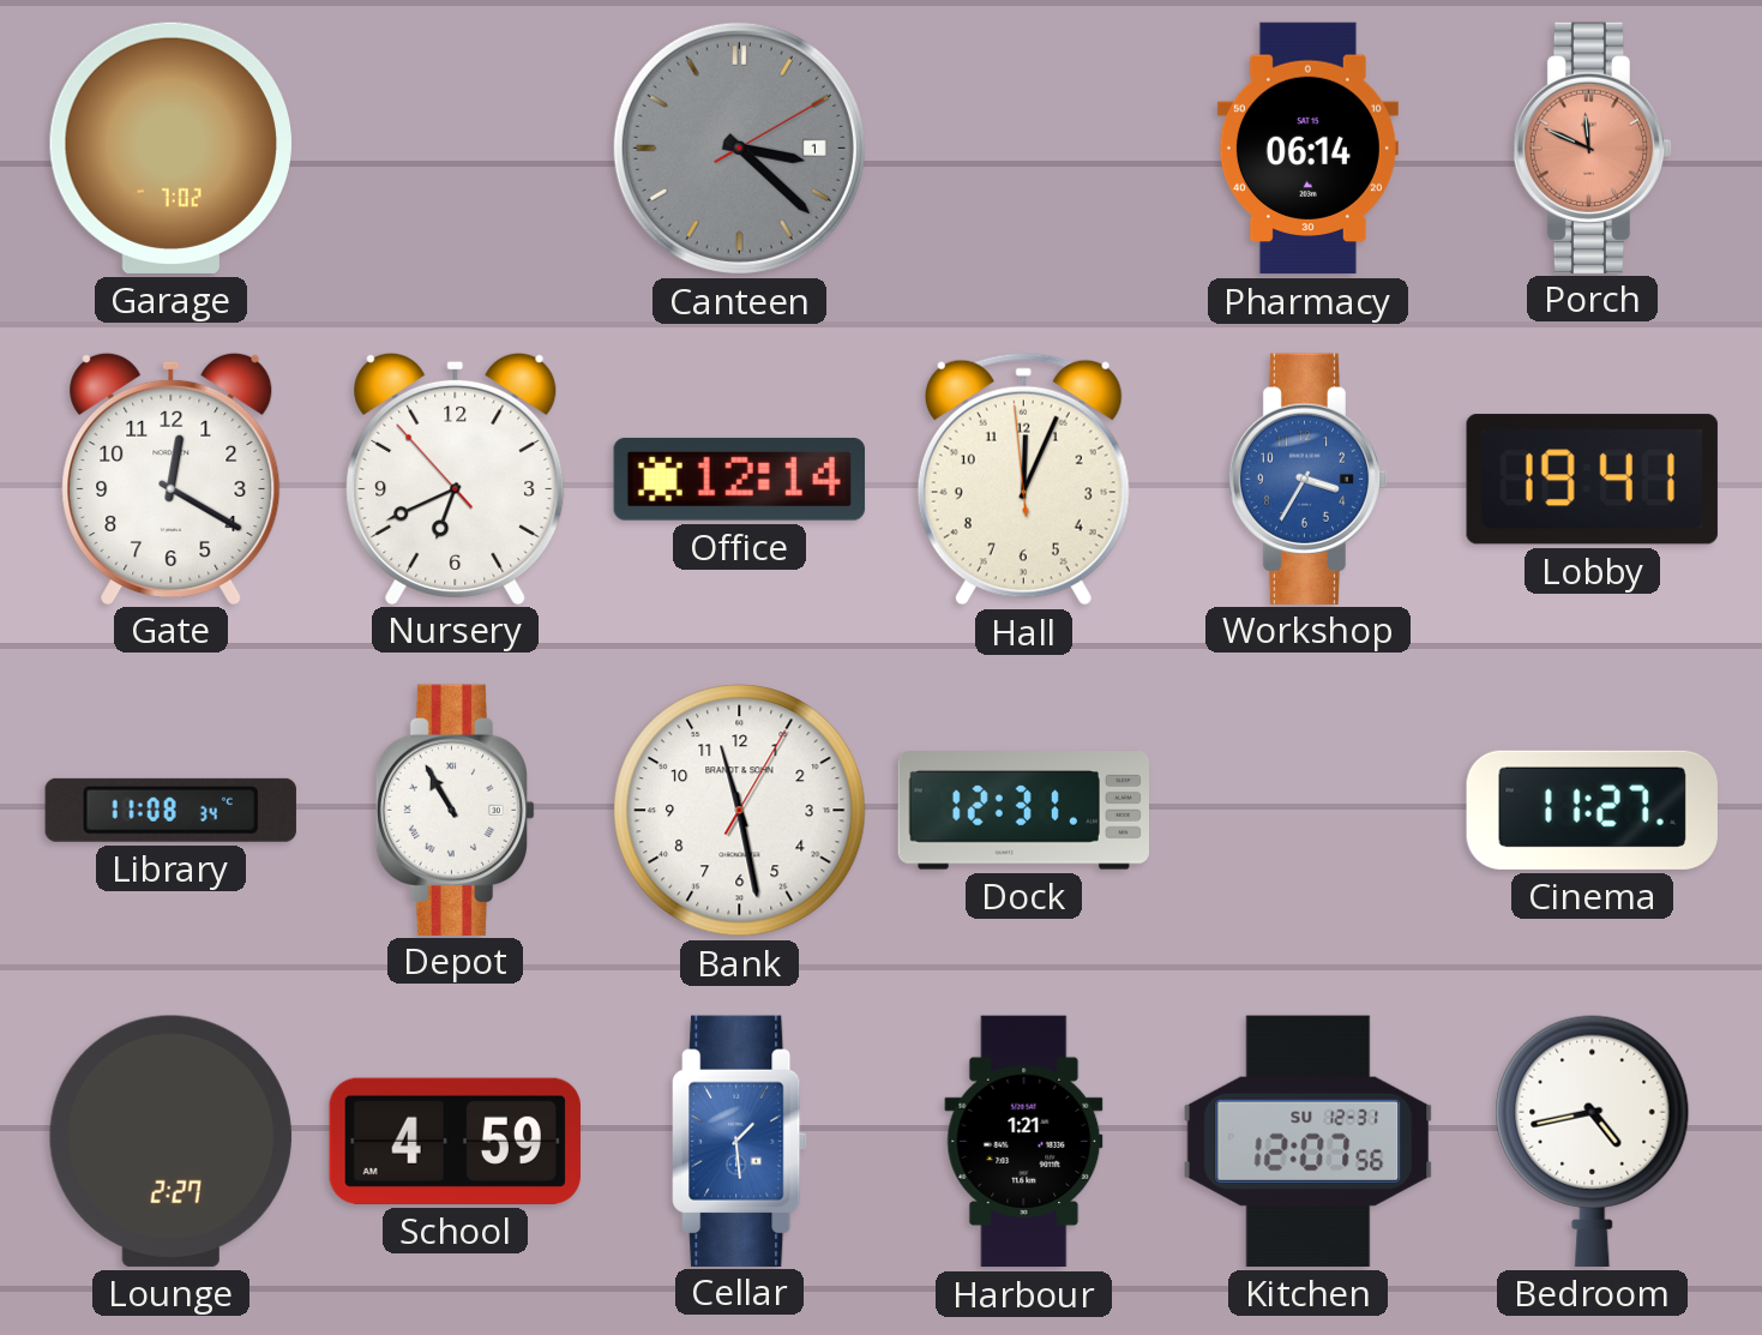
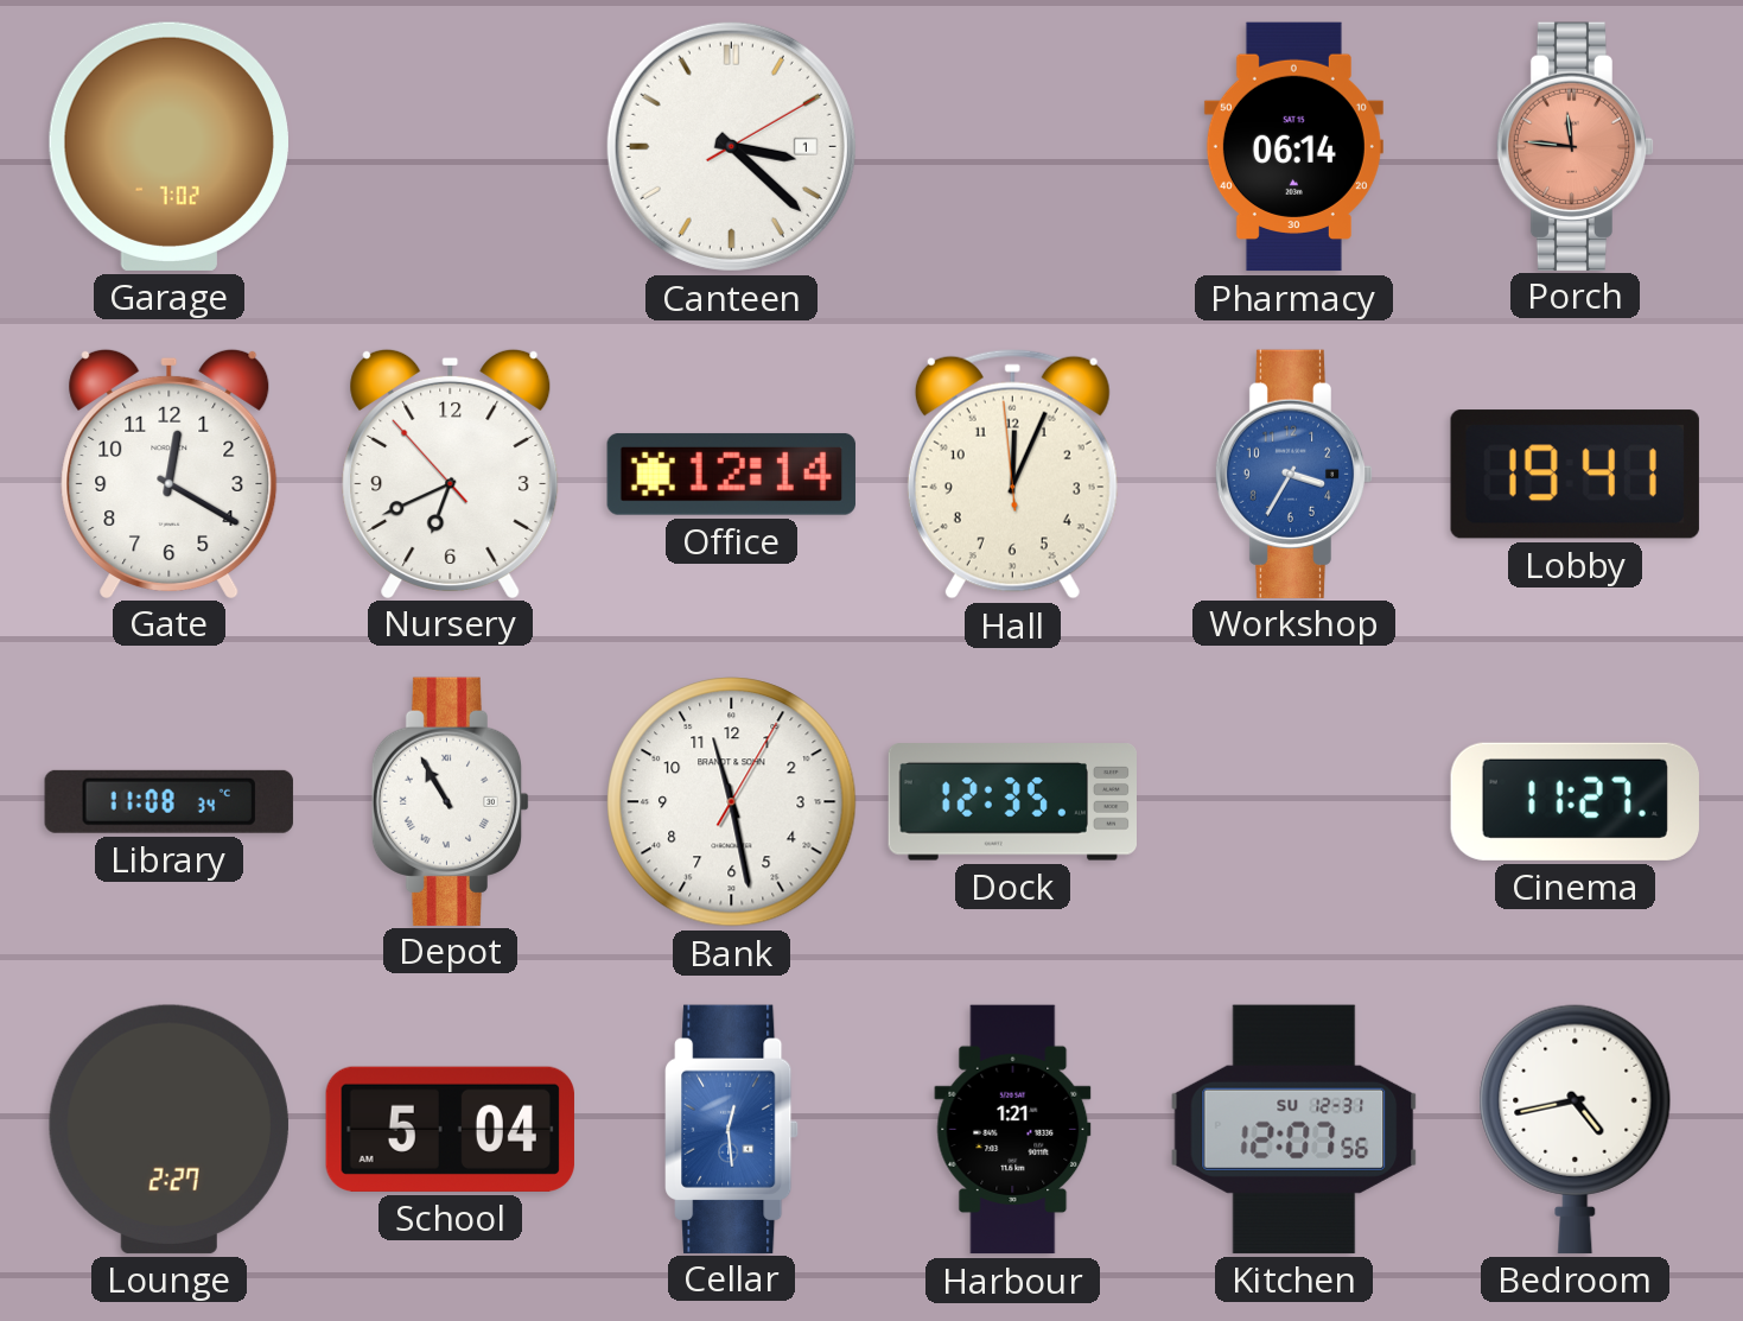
Canteen dial: grey -> white
Porch: 11:49 -> 11:46
Dock: 12:31 -> 12:35
School: 4:59 -> 5:04
Cellar: 1:29 -> 12:29
